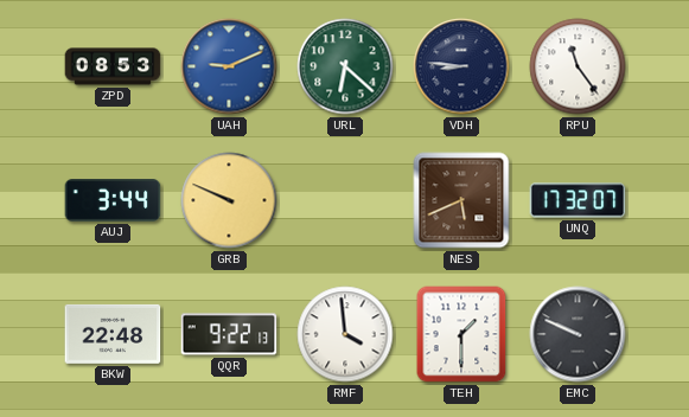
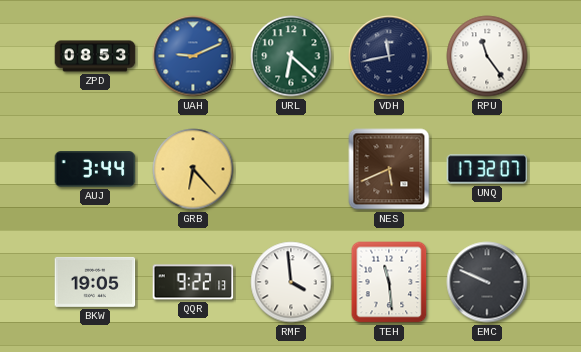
VDH: 8:46 -> 11:43
GRB: 9:49 -> 6:23
BKW: 22:48 -> 19:05
TEH: 1:30 -> 11:29
